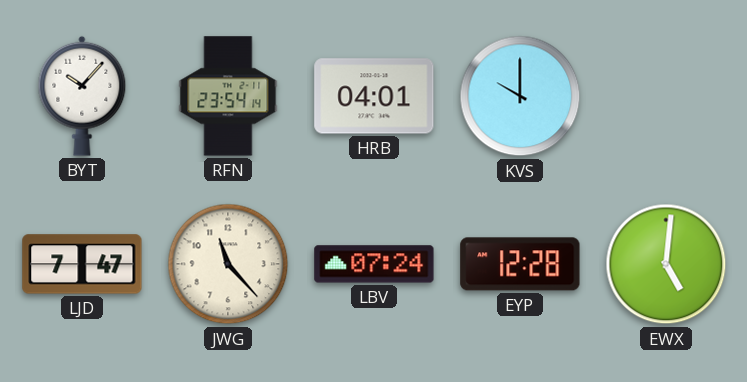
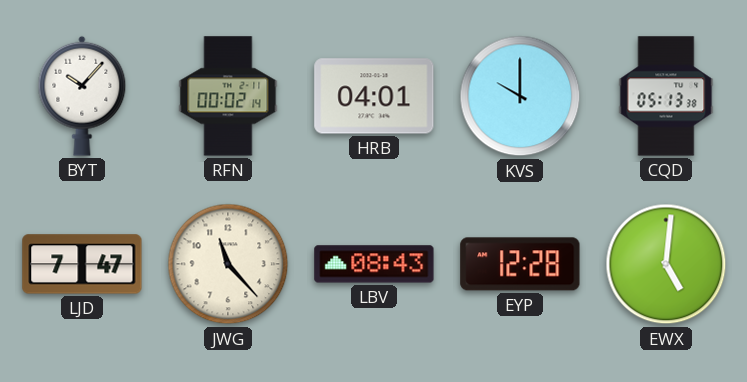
RFN: 23:54 -> 00:02
CQD: none -> 05:13
LBV: 07:24 -> 08:43
